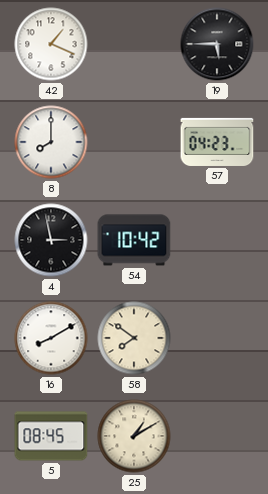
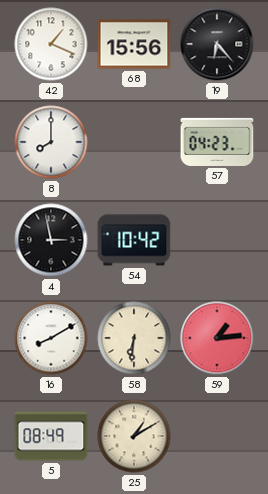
68: none -> 15:56
19: 5:45 -> 6:23
58: 7:51 -> 6:31
59: none -> 1:14
5: 08:45 -> 08:49
